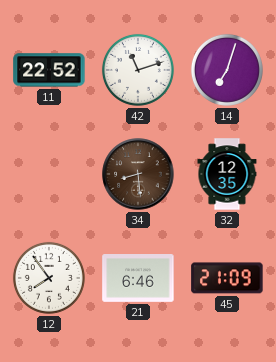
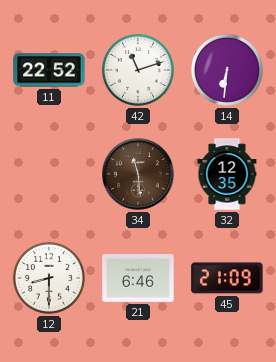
14: 7:03 -> 6:31
34: 8:29 -> 11:29
12: 7:54 -> 8:30
